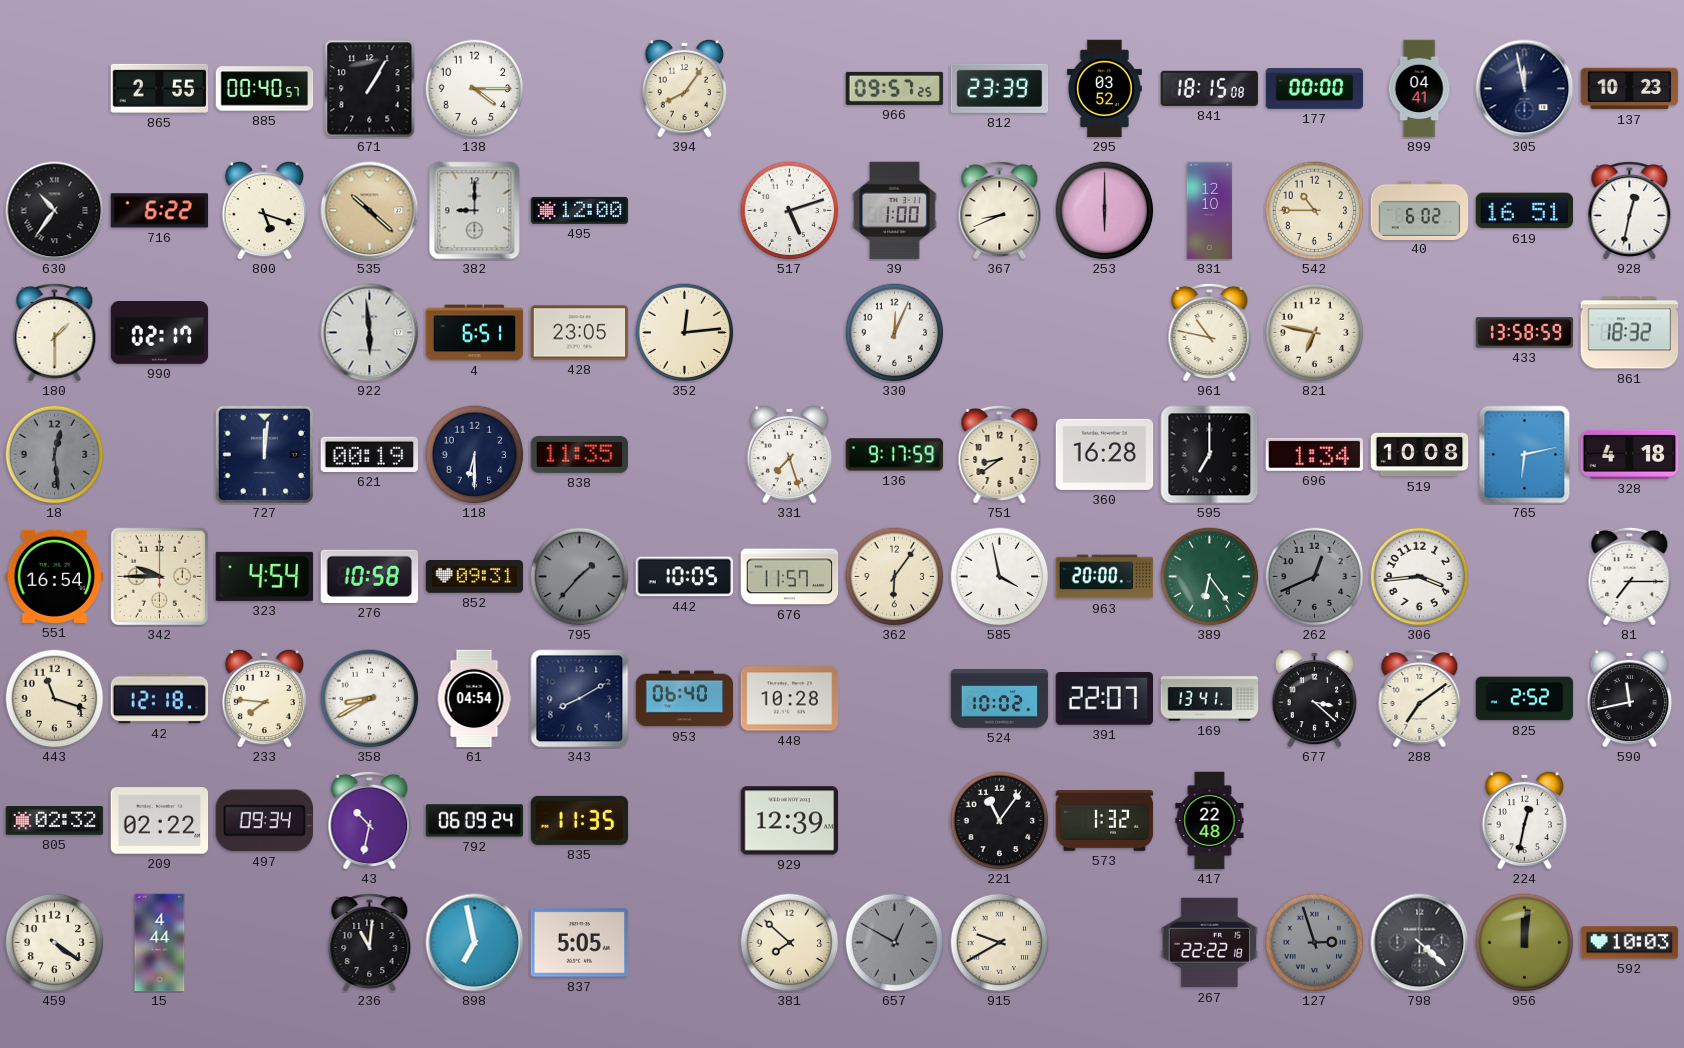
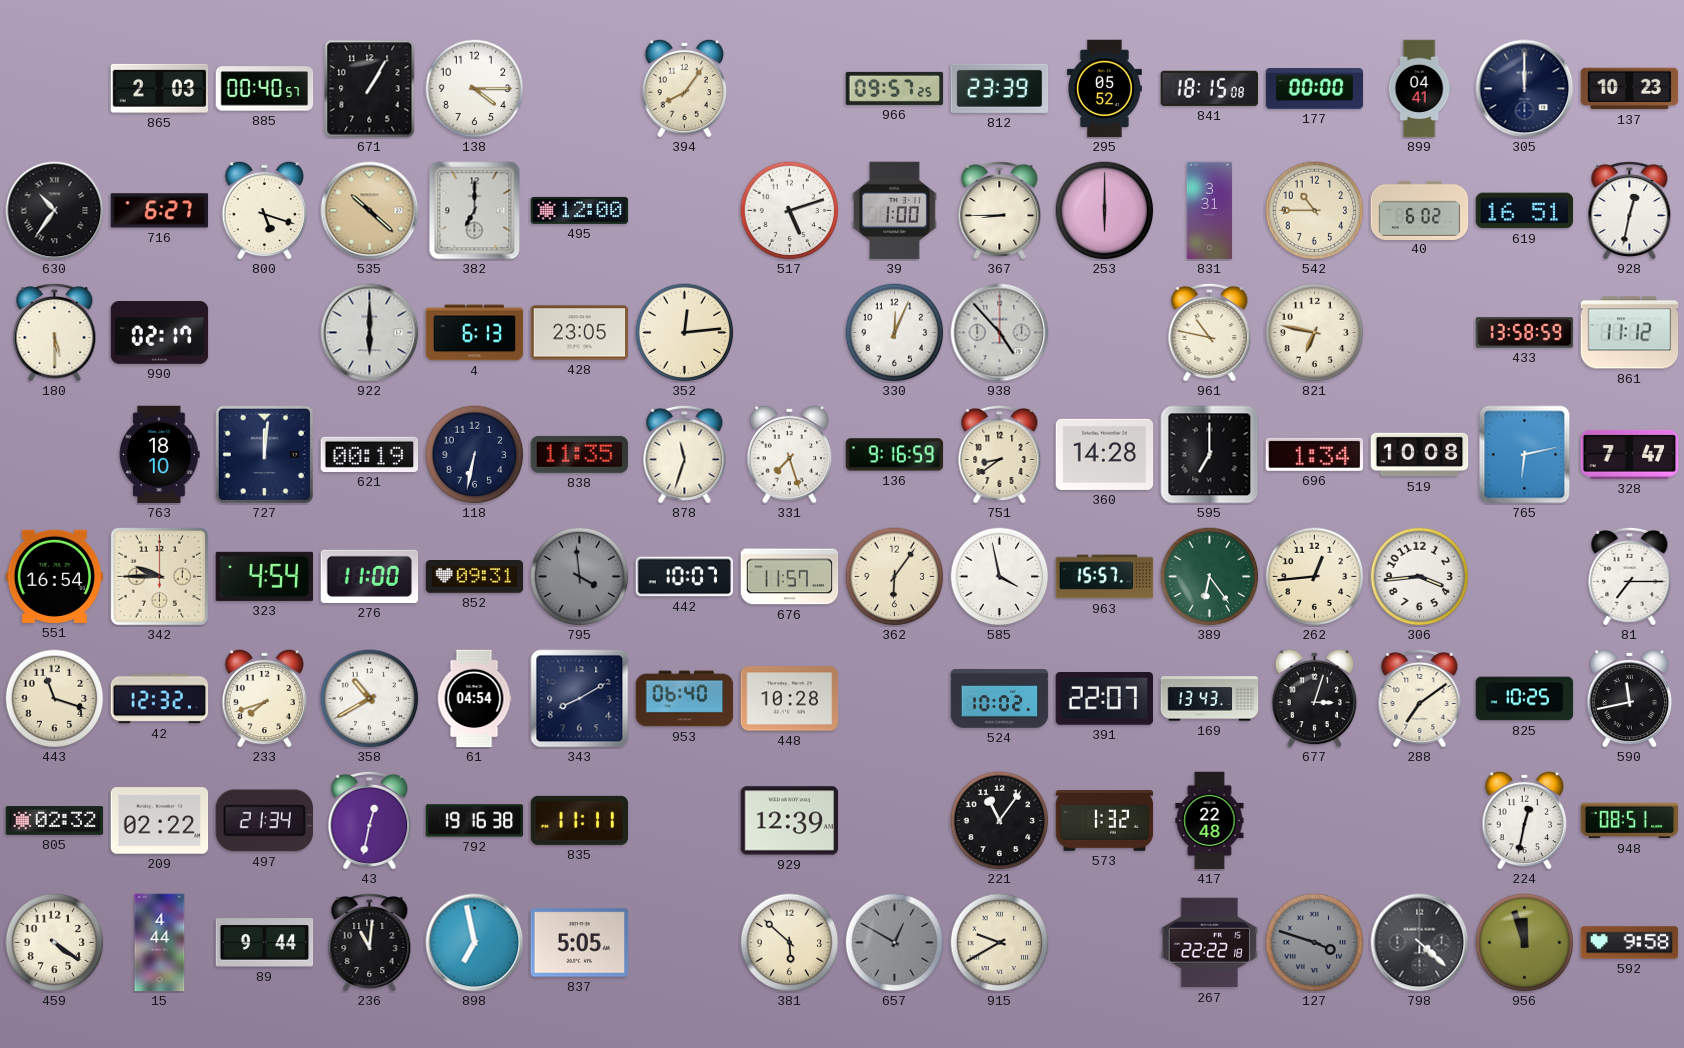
865: 2:55 -> 2:03
295: 03:52 -> 05:52
305: 11:58 -> 12:00
716: 6:22 -> 6:27
382: 9:00 -> 7:00
367: 8:41 -> 8:45
831: 12:10 -> 3:31
180: 1:30 -> 5:30
922: 5:59 -> 6:00
4: 6:51 -> 6:13
938: none -> 4:53
861: 18:32 -> 11:12
18: 12:29 -> none
763: none -> 18:10
118: 6:30 -> 6:32
878: none -> 11:33
136: 9:17 -> 9:16
360: 16:28 -> 14:28
328: 4:18 -> 7:47
276: 10:58 -> 11:00
795: 1:37 -> 3:59
442: 10:05 -> 10:07
963: 20:00 -> 15:57
262: 12:41 -> 12:44
262 dial: grey -> cream
42: 12:18 -> 12:32
233: 7:46 -> 7:42
358: 8:40 -> 10:40
169: 13:41 -> 13:43
677: 3:22 -> 3:03
825: 2:52 -> 10:25
497: 09:34 -> 21:34
43: 10:32 -> 12:32
792: 06:09 -> 19:16
835: 11:35 -> 11:11
948: none -> 08:51
89: none -> 9:44
381: 7:52 -> 5:52
127: 2:57 -> 3:48
956: 12:01 -> 11:57
592: 10:03 -> 9:58
